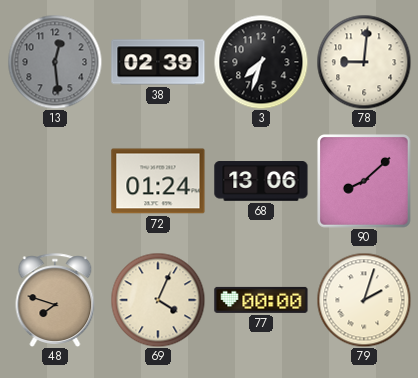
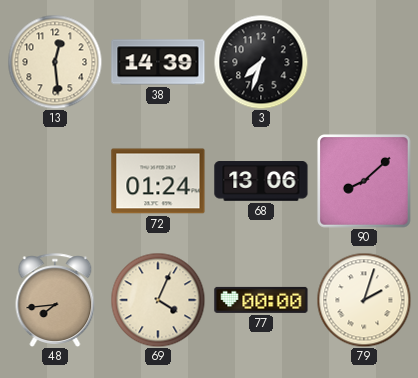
13 dial: grey -> cream
38: 02:39 -> 14:39
78: 9:01 -> none
48: 7:48 -> 7:44
